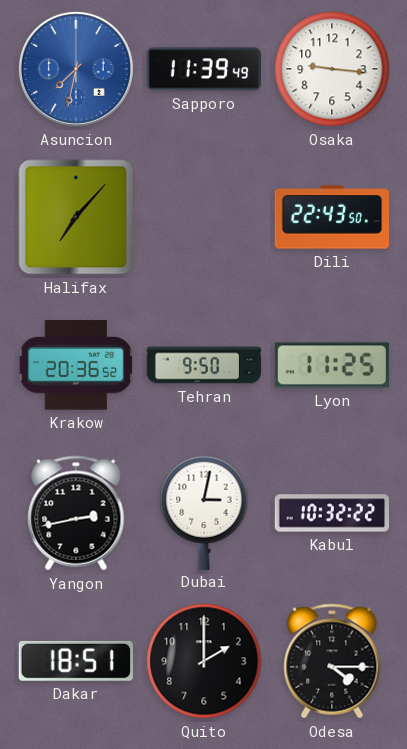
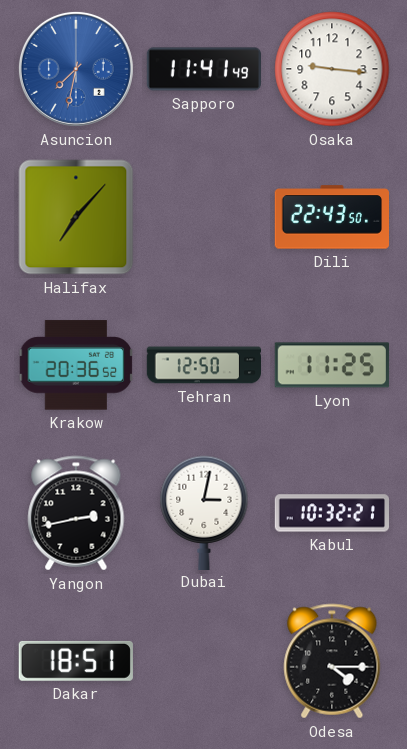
Sapporo: 11:39 -> 11:41
Tehran: 9:50 -> 12:50
Kabul: 10:32:22 -> 10:32:21
Quito: 2:00 -> none
